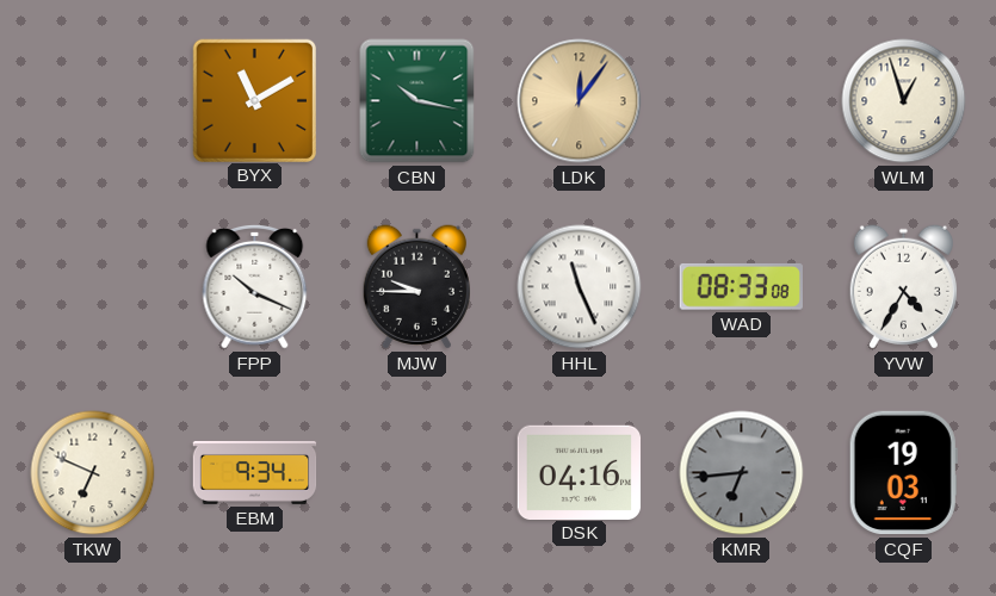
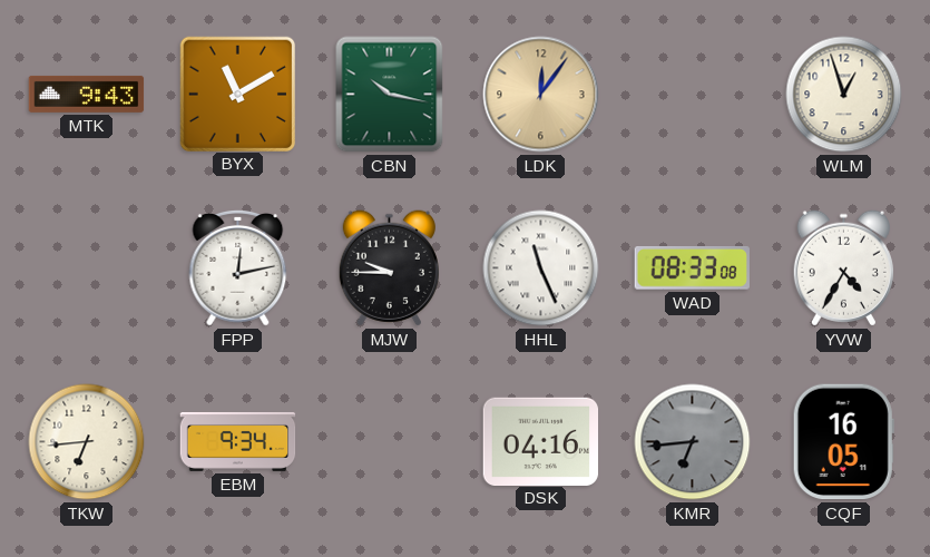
MTK: none -> 9:43
FPP: 10:19 -> 12:13
TKW: 6:49 -> 6:44
CQF: 19:03 -> 16:05
